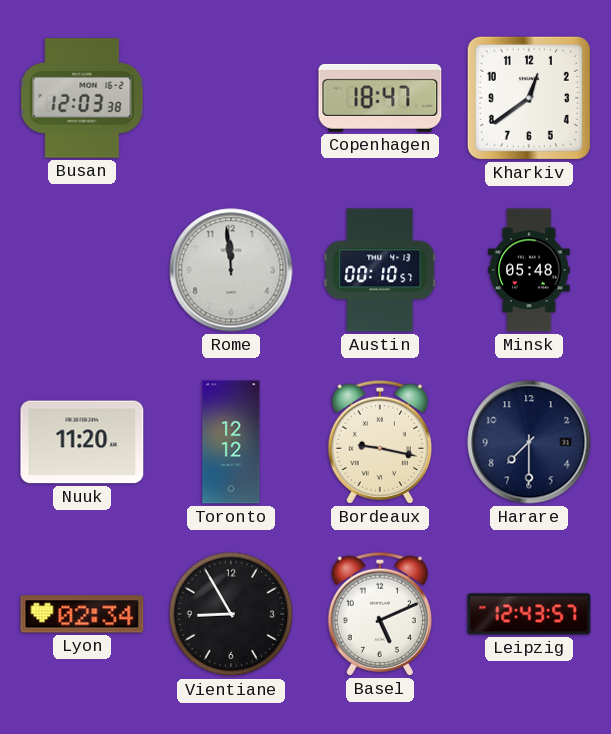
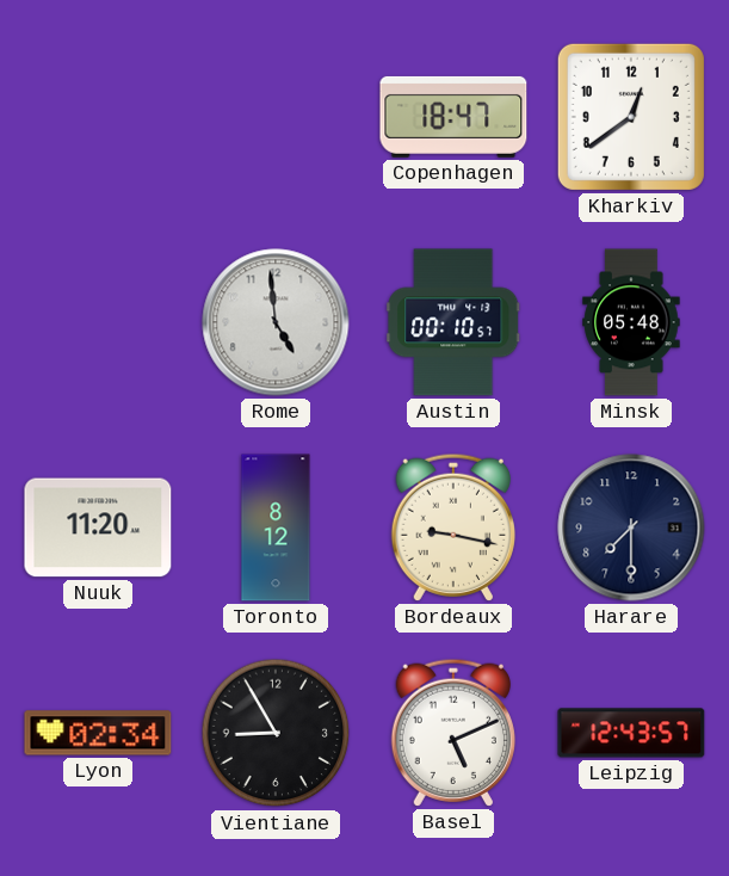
Busan: 12:03 -> none
Rome: 11:59 -> 4:59
Toronto: 12:12 -> 8:12
